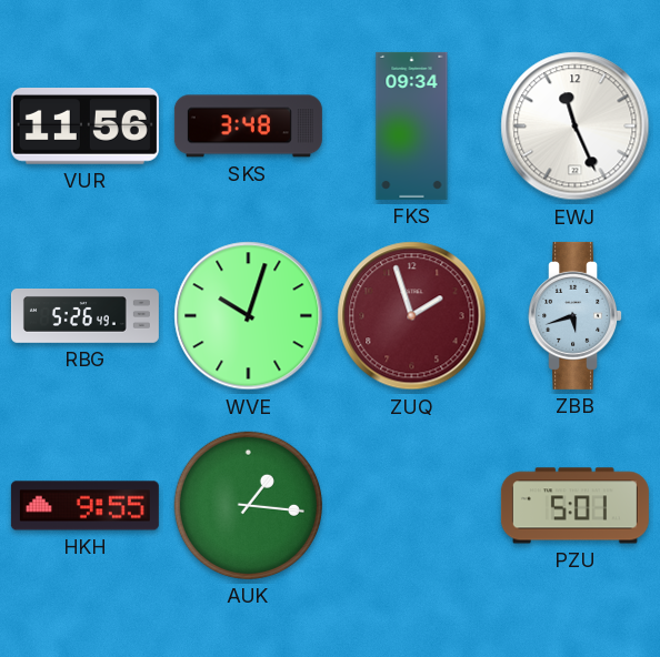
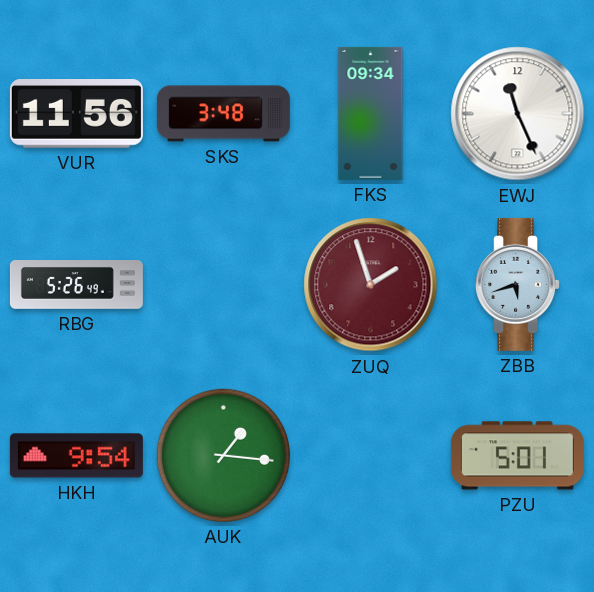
WVE: 10:03 -> none
HKH: 9:55 -> 9:54
